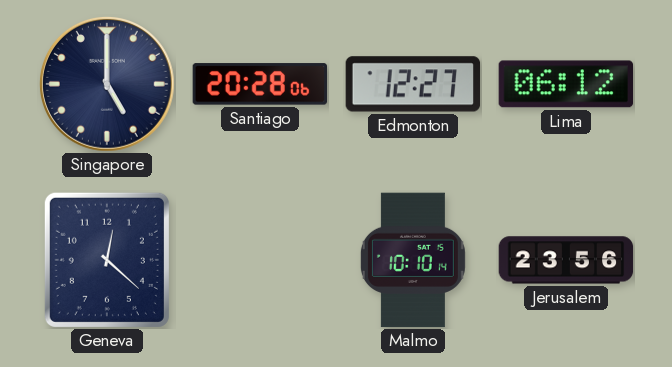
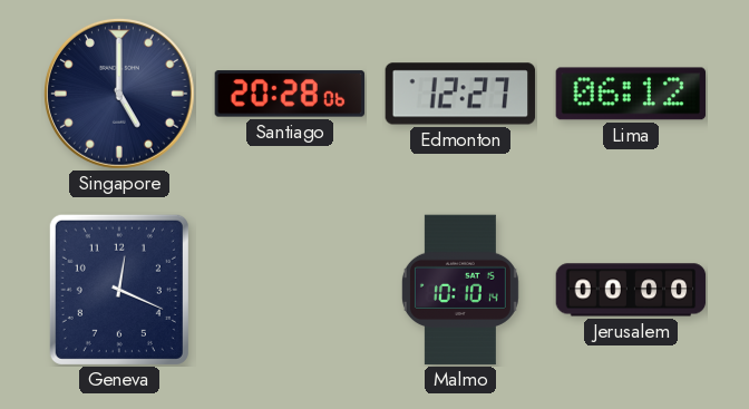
Geneva: 12:22 -> 12:19
Jerusalem: 23:56 -> 00:00
